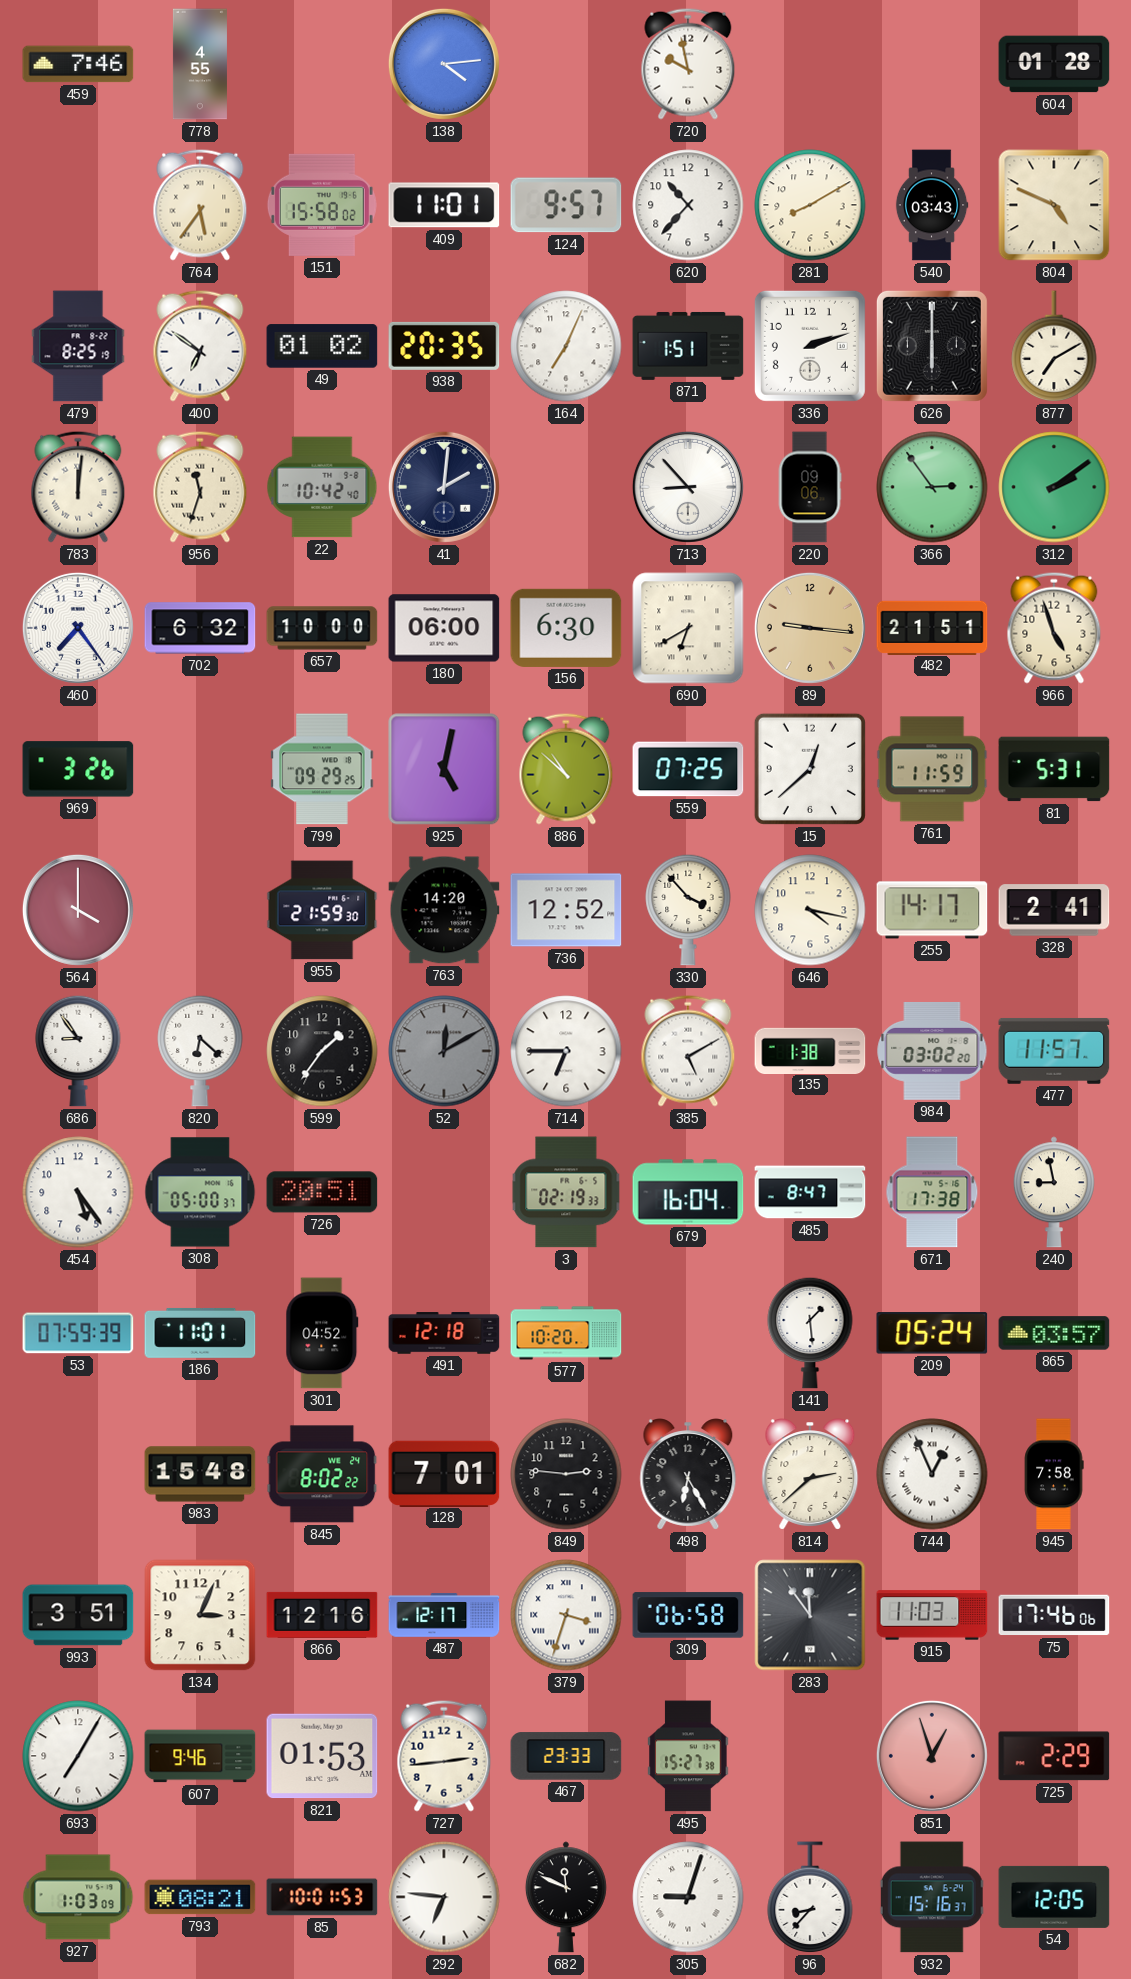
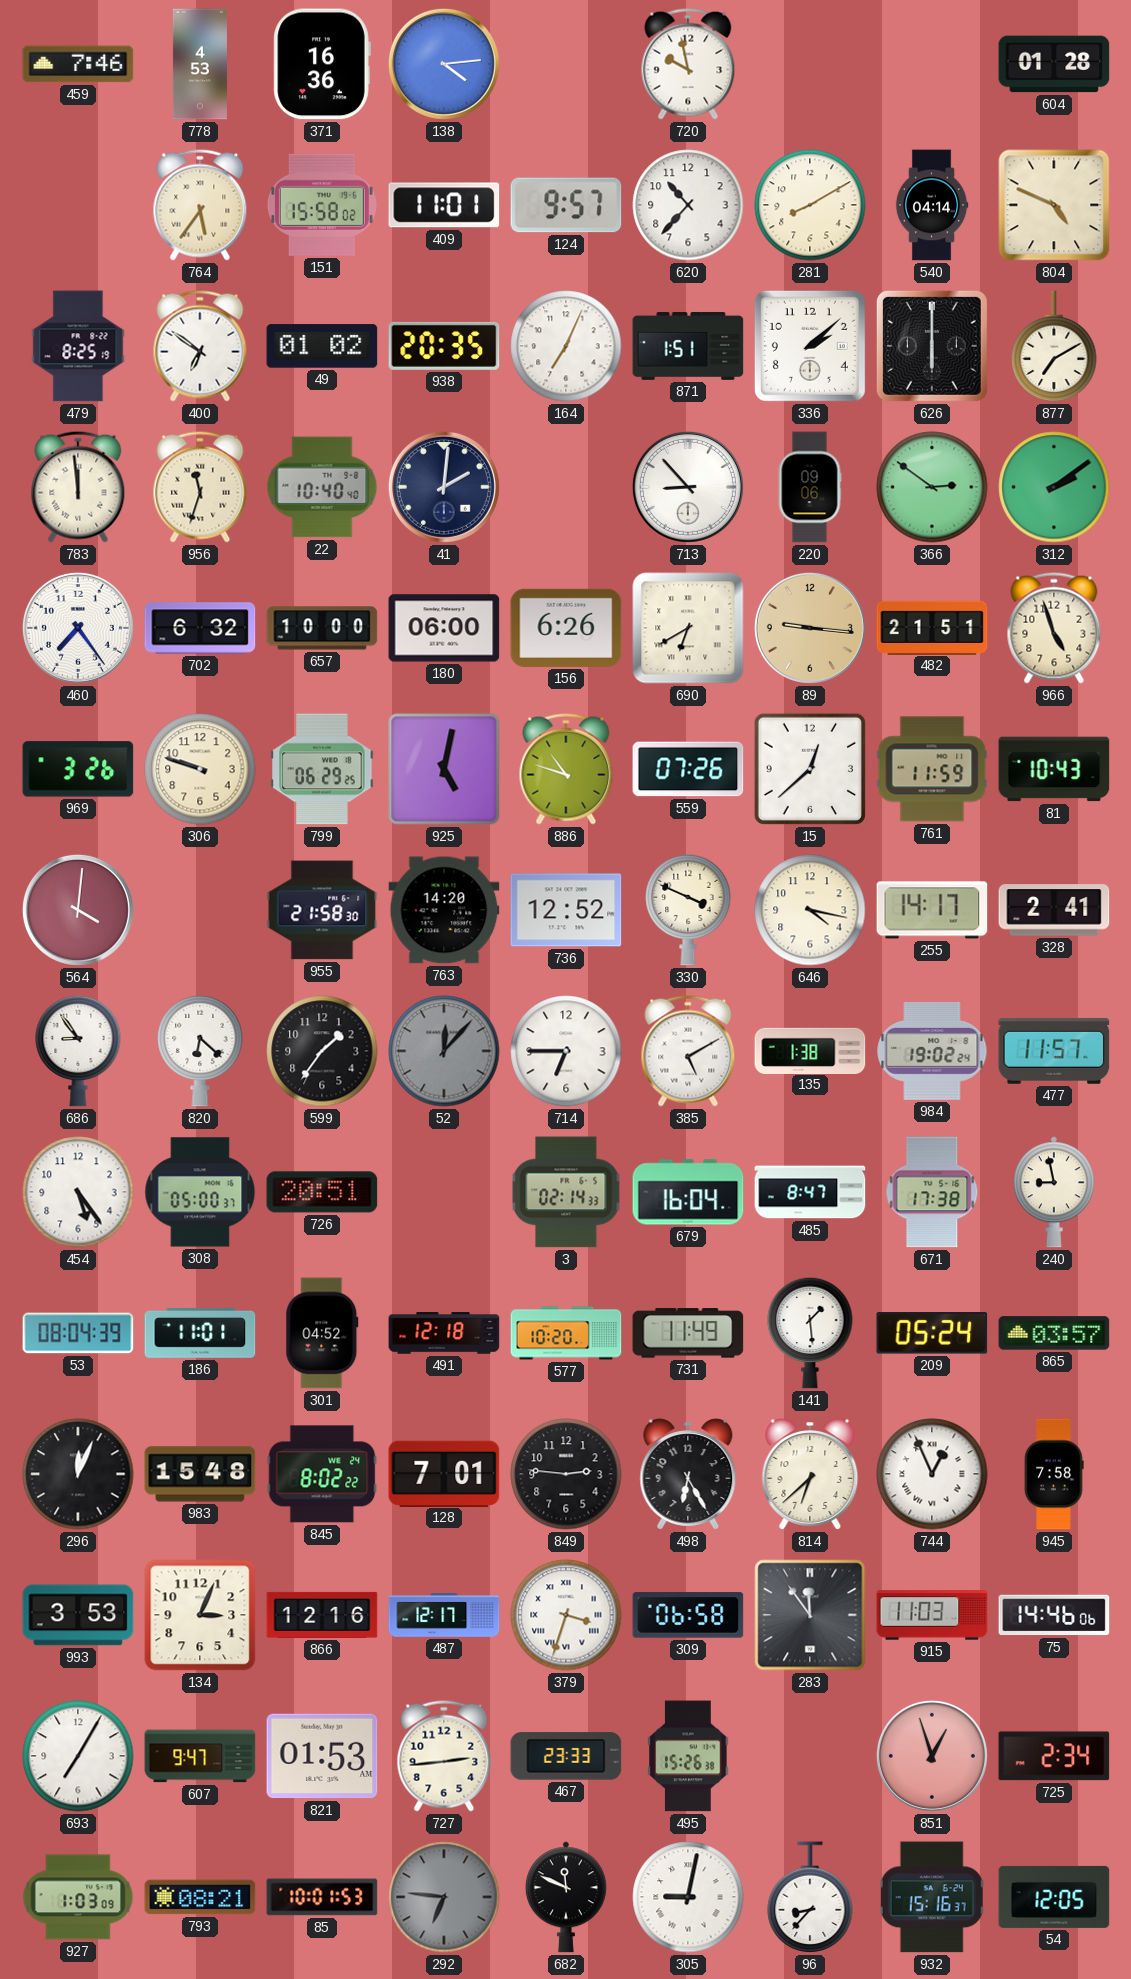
778: 4:55 -> 4:53
371: none -> 16:36
540: 03:43 -> 04:14
336: 2:12 -> 2:08
783: 12:01 -> 11:59
22: 10:42 -> 10:40
366: 2:54 -> 2:51
156: 6:30 -> 6:26
306: none -> 9:48
799: 09:29 -> 06:29
886: 10:52 -> 10:48
559: 07:25 -> 07:26
81: 5:31 -> 10:43
564: 4:00 -> 4:01
955: 21:59 -> 21:58
330: 3:53 -> 3:49
52: 12:10 -> 12:07
984: 03:02 -> 19:02
3: 02:19 -> 02:14
53: 07:59 -> 08:04
731: none -> 11:49
296: none -> 12:04
814: 2:38 -> 6:38
993: 3:51 -> 3:53
75: 17:46 -> 14:46
607: 9:46 -> 9:47
495: 15:27 -> 15:26
725: 2:29 -> 2:34
292 dial: white -> grey
305: 9:03 -> 9:02
